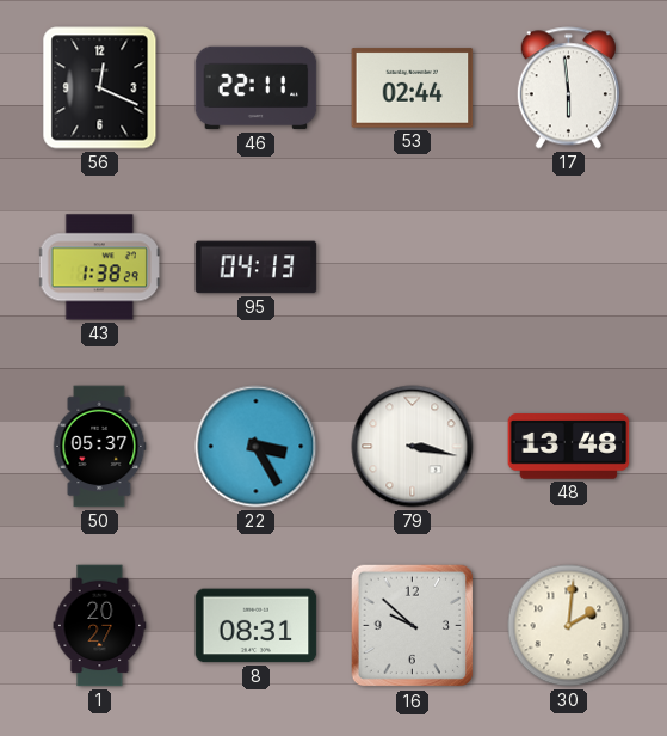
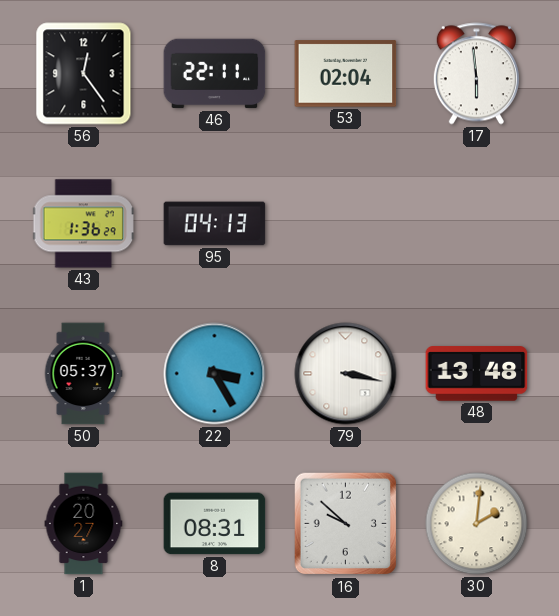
56: 12:19 -> 12:24
53: 02:44 -> 02:04
43: 1:38 -> 1:36
